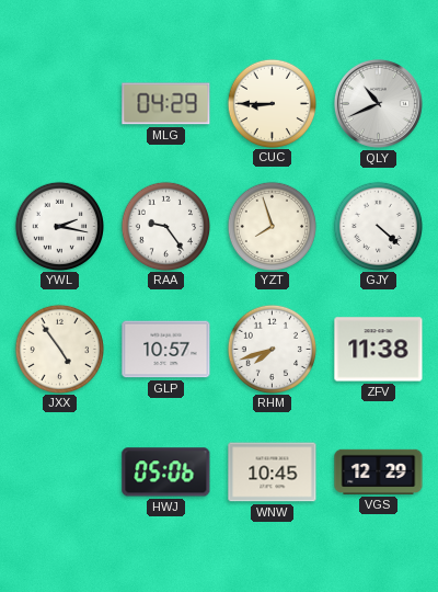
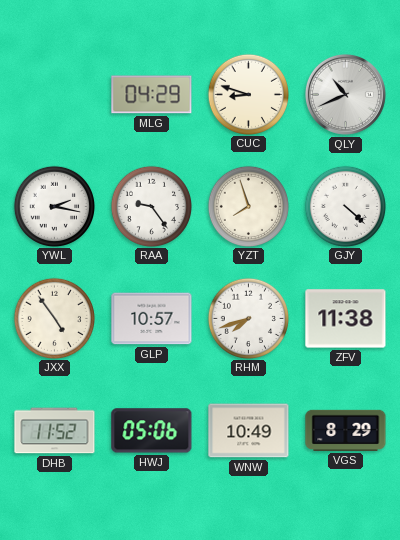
CUC: 8:45 -> 8:48
DHB: none -> 11:52
WNW: 10:45 -> 10:49
VGS: 12:29 -> 8:29
